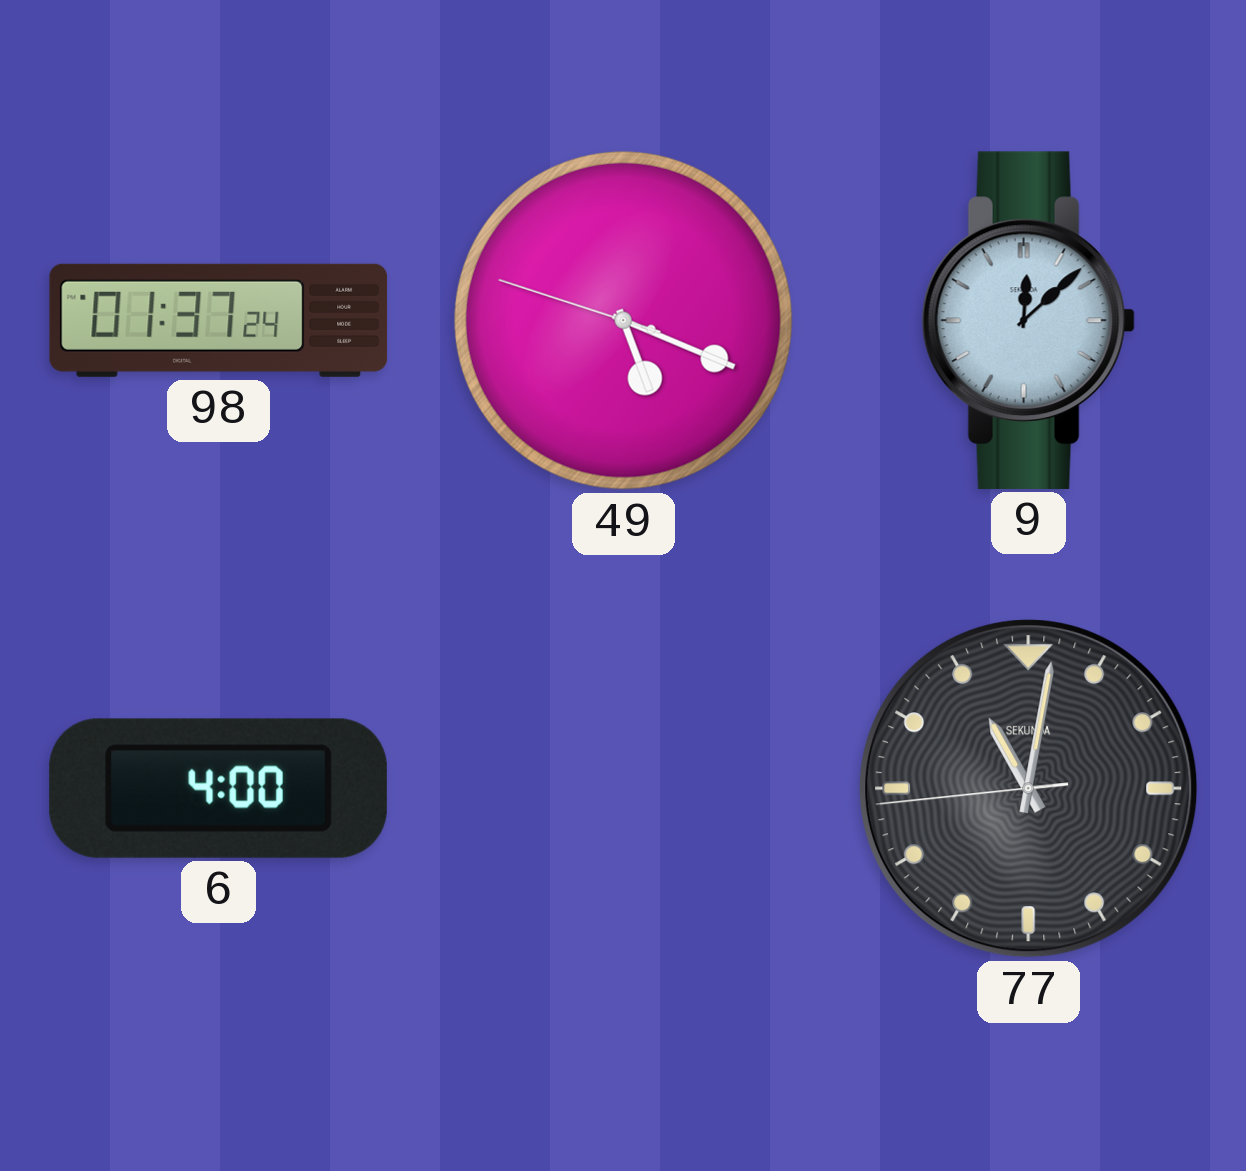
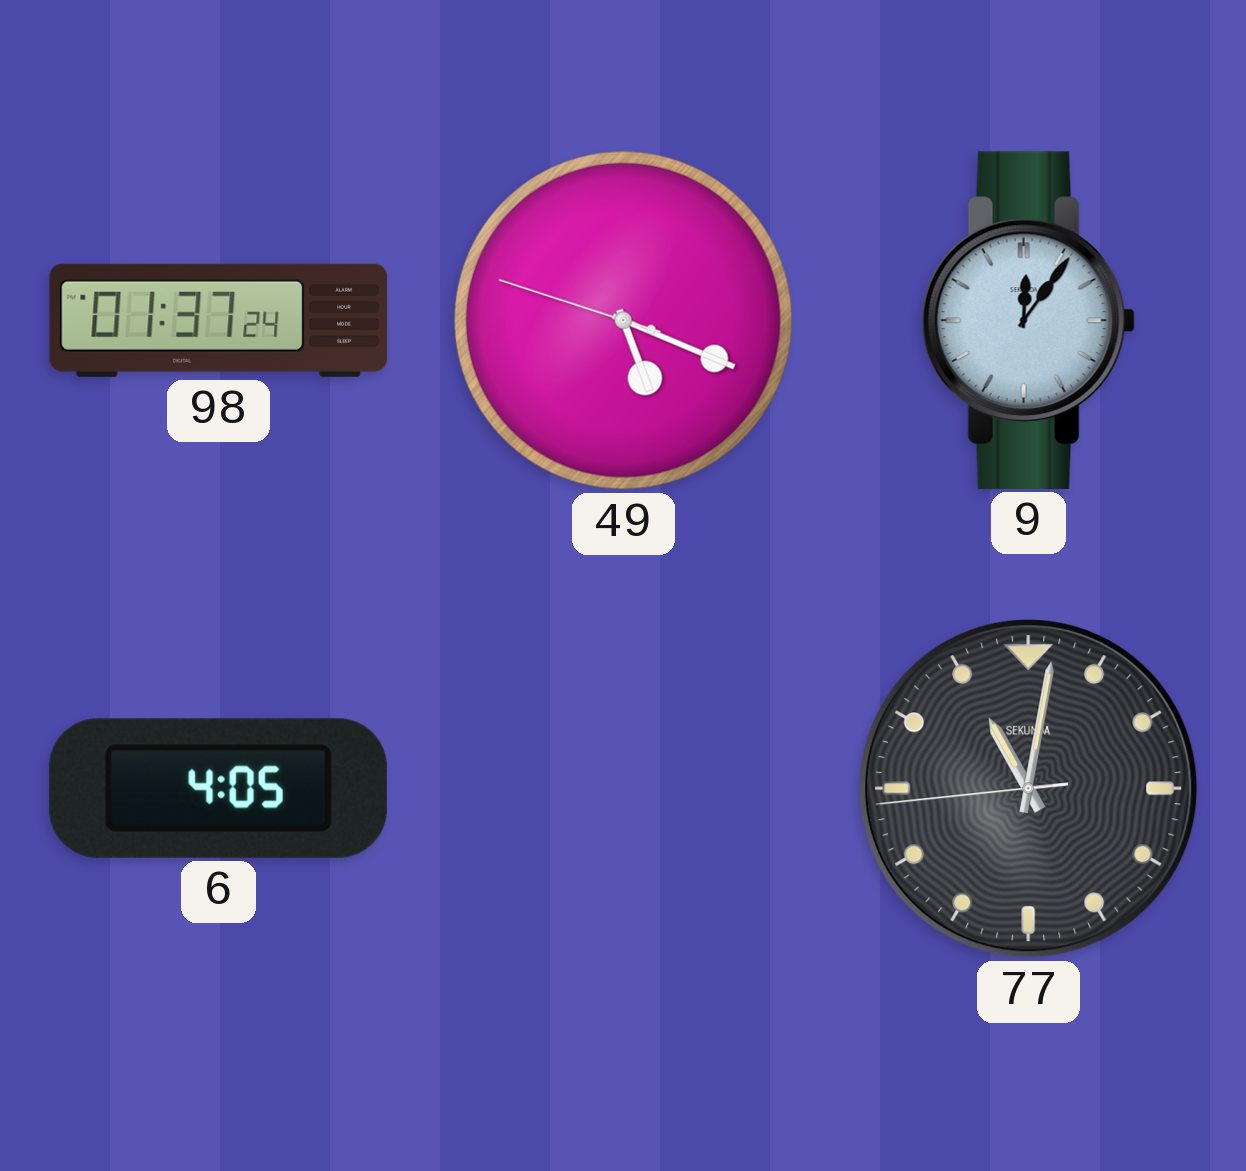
9: 12:08 -> 12:06
6: 4:00 -> 4:05
